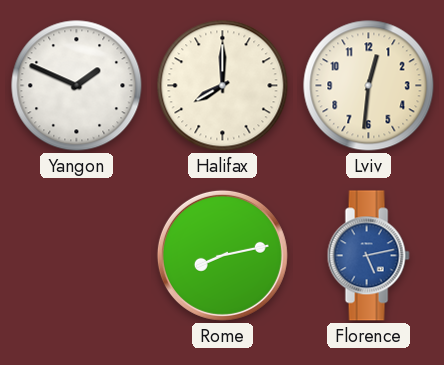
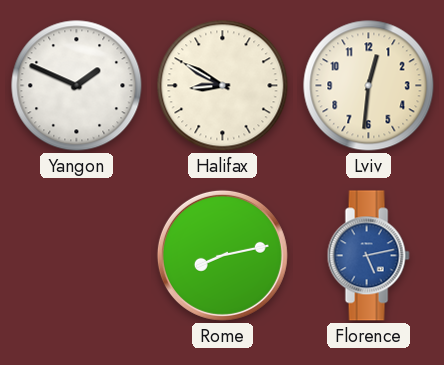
Halifax: 8:00 -> 8:50
